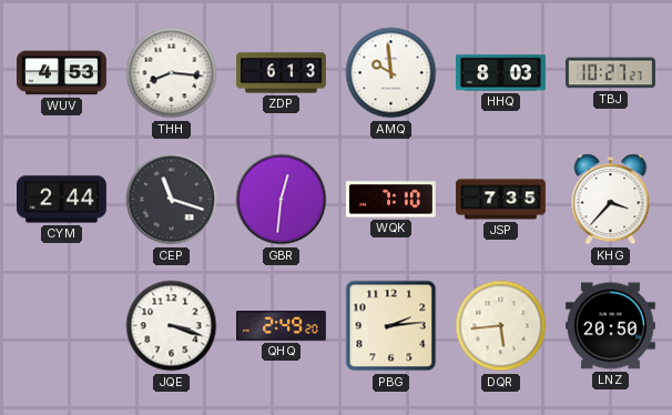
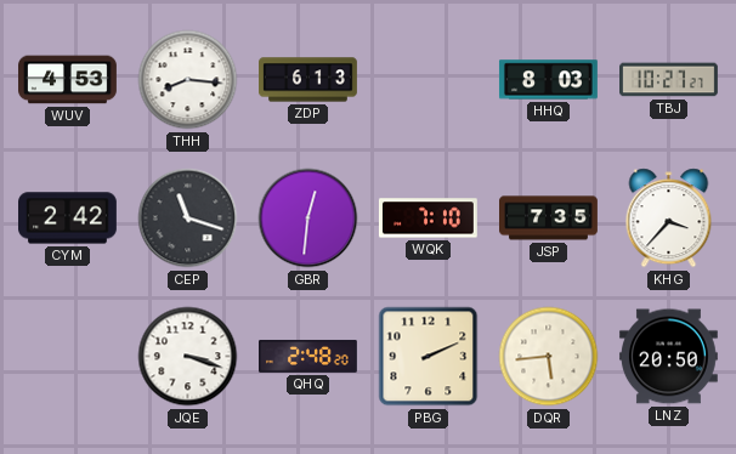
AMQ: 9:59 -> none
CYM: 2:44 -> 2:42
QHQ: 2:49 -> 2:48
PBG: 2:14 -> 2:11
